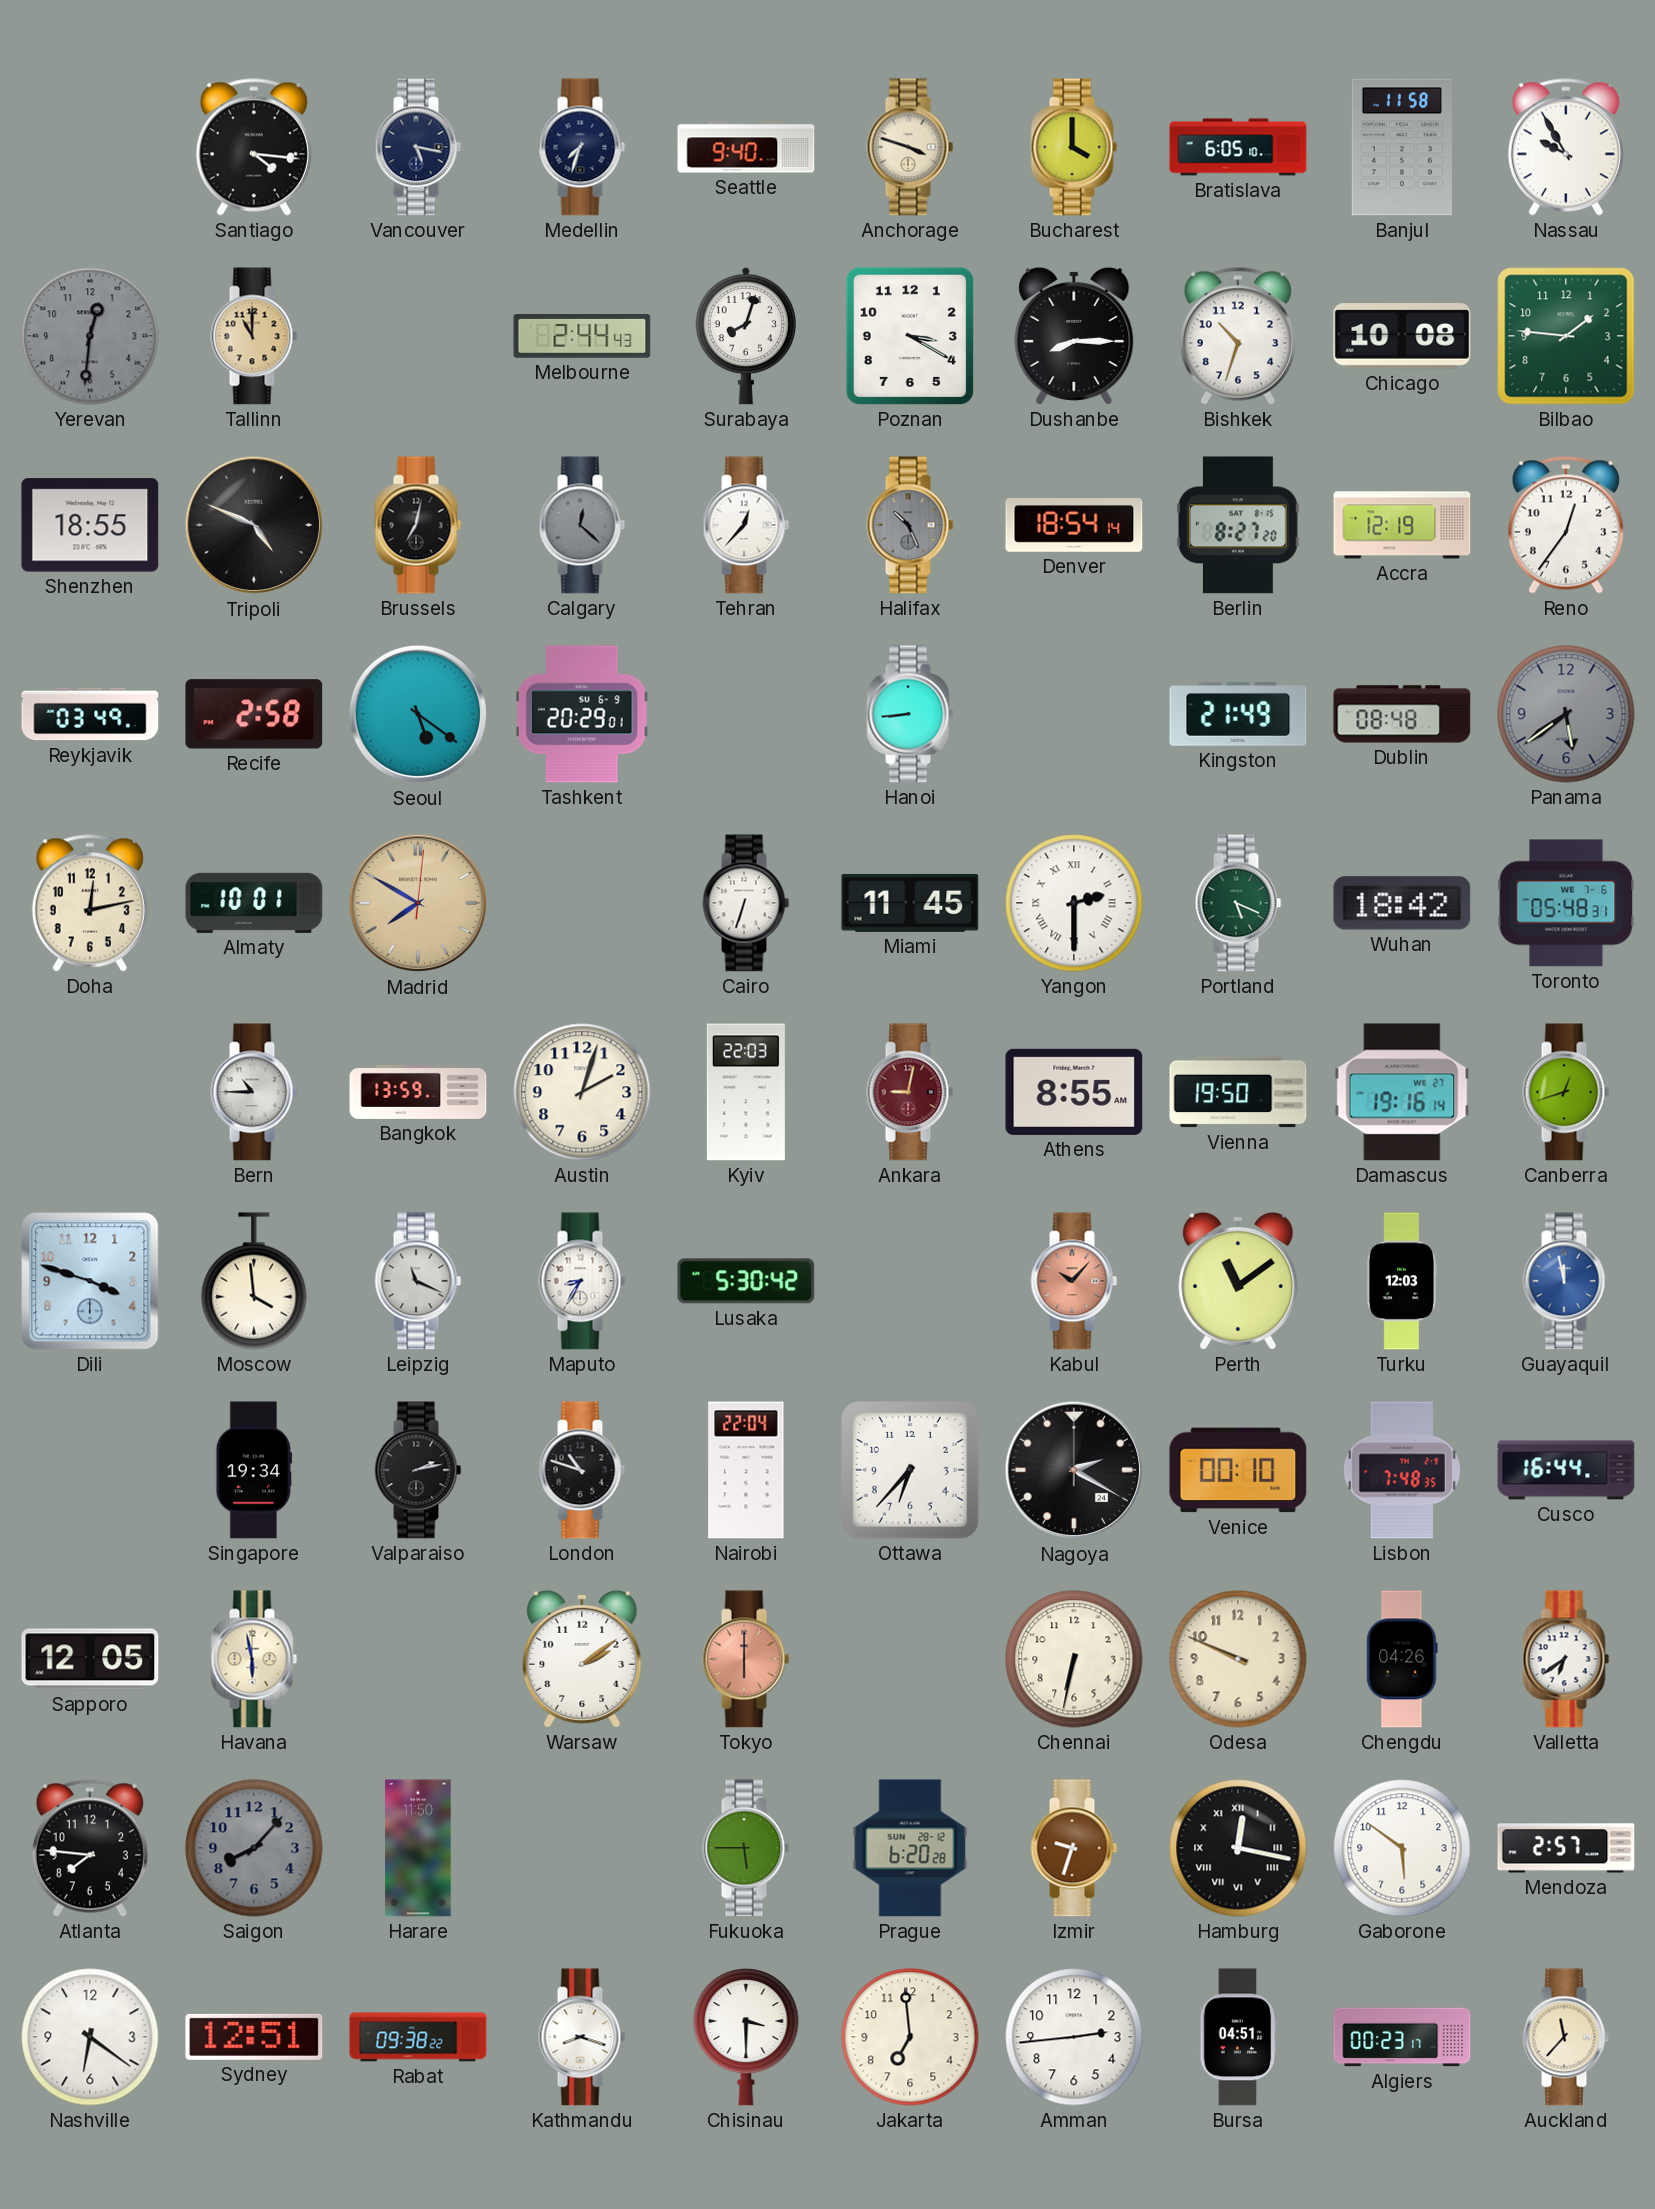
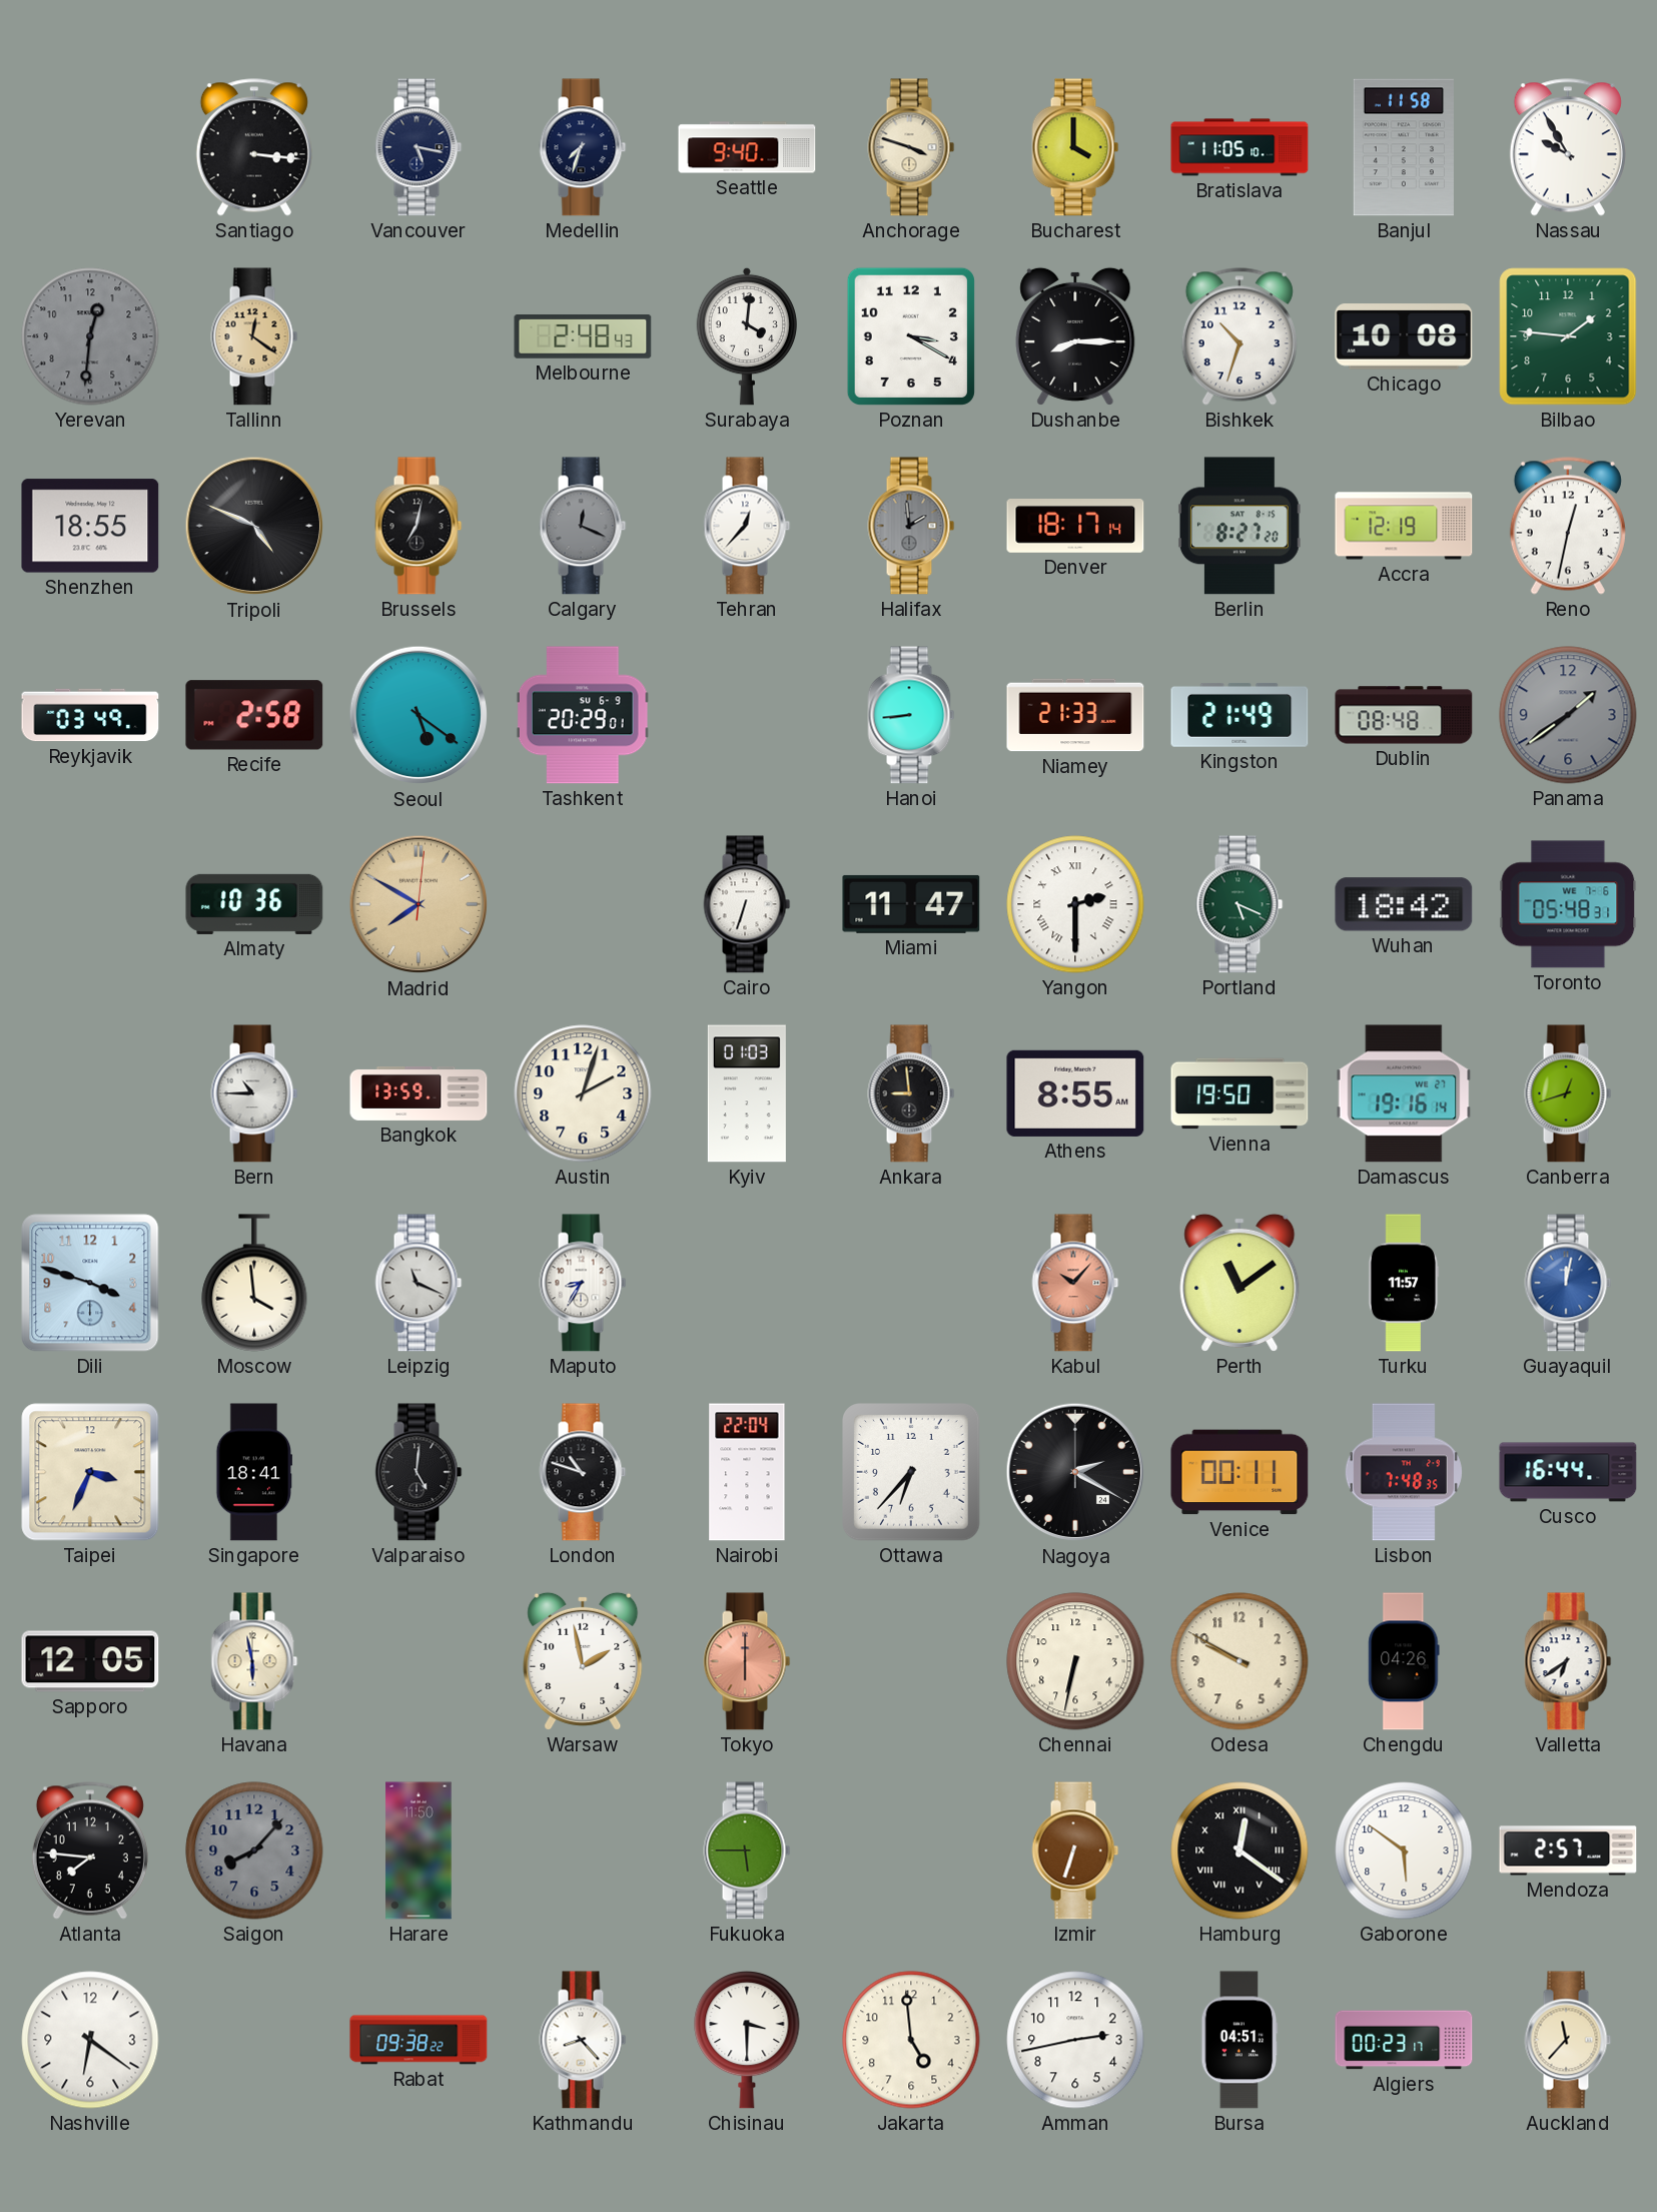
Santiago: 4:16 -> 3:16
Bratislava: 6:05 -> 11:05
Tallinn: 11:00 -> 12:21
Melbourne: 2:44 -> 2:48
Surabaya: 8:03 -> 4:01
Calgary: 12:22 -> 12:19
Halifax: 10:26 -> 1:59
Denver: 18:54 -> 18:17
Reno: 12:36 -> 12:32
Niamey: none -> 21:33
Panama: 5:39 -> 1:39
Doha: 12:13 -> none
Almaty: 10:01 -> 10:36
Miami: 11:45 -> 11:47
Kyiv: 22:03 -> 01:03
Ankara: 9:02 -> 8:59
Ankara dial: burgundy -> black
Lusaka: 5:30 -> none
Turku: 12:03 -> 11:57
Guayaquil: 11:58 -> 12:02
Taipei: none -> 3:34
Singapore: 19:34 -> 18:41
Valparaiso: 2:13 -> 5:01
Venice: 00:10 -> 00:11
Warsaw: 2:09 -> 1:58
Odesa: 9:49 -> 9:50
Prague: 6:20 -> none
Izmir: 9:33 -> 6:33
Hamburg: 12:17 -> 12:21
Sydney: 12:51 -> none
Kathmandu: 8:18 -> 8:23
Jakarta: 6:59 -> 4:59
Amman: 2:44 -> 2:43
